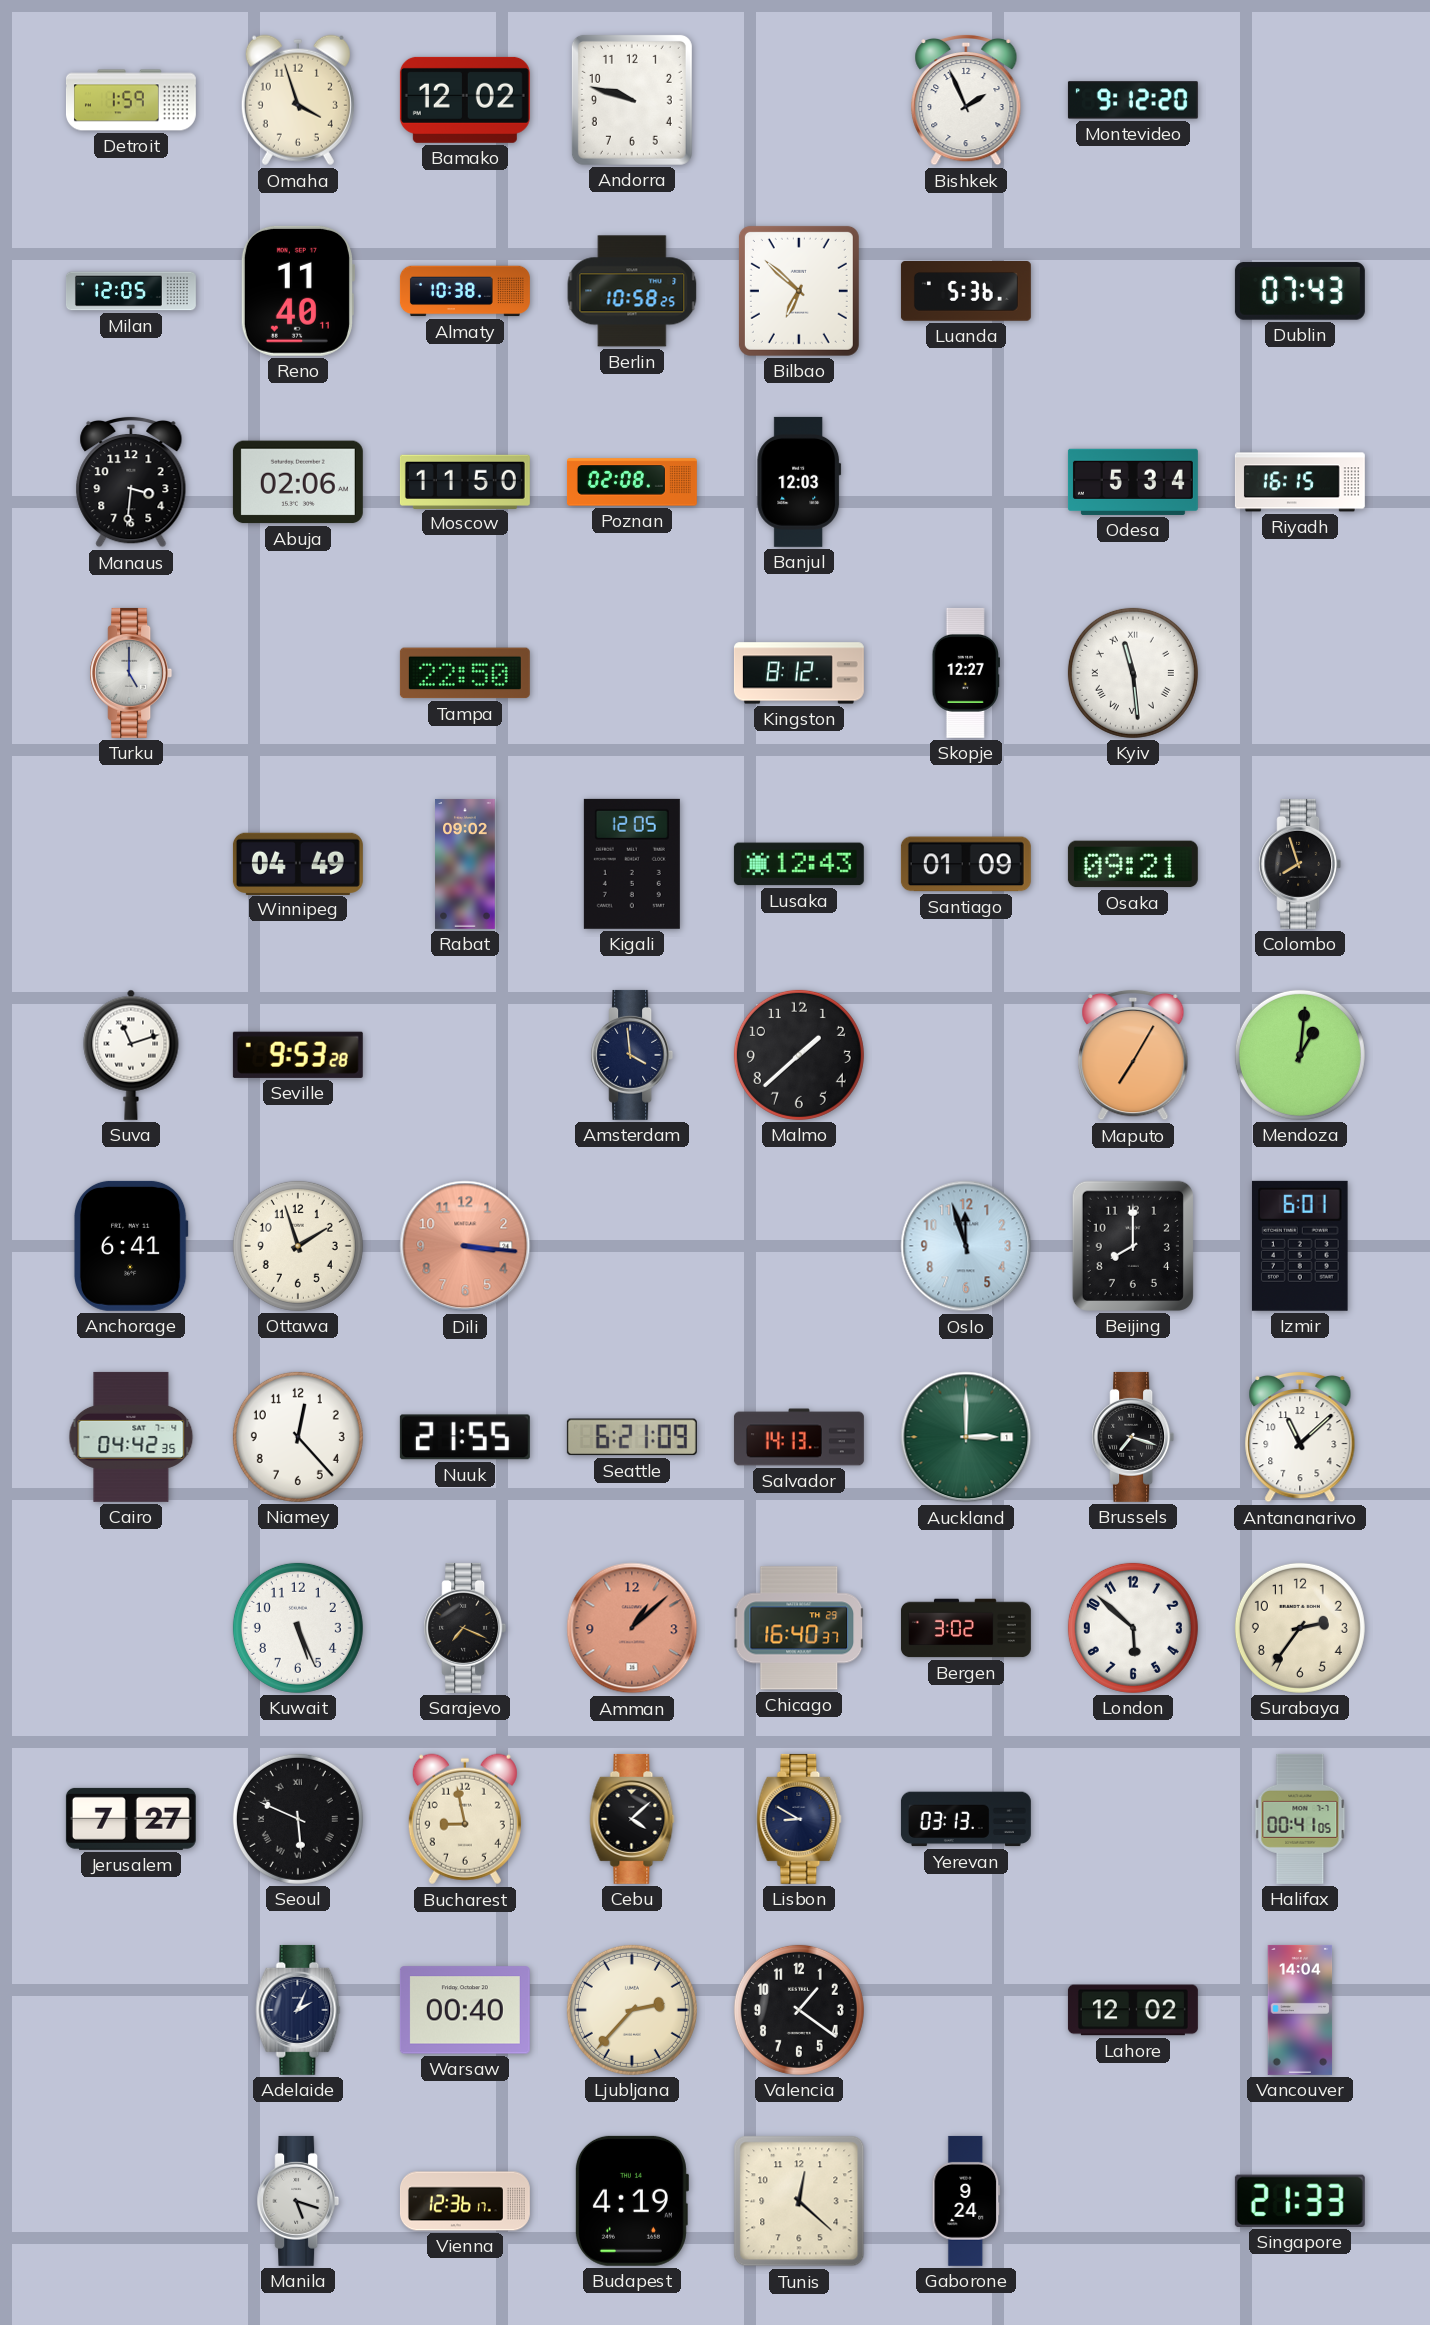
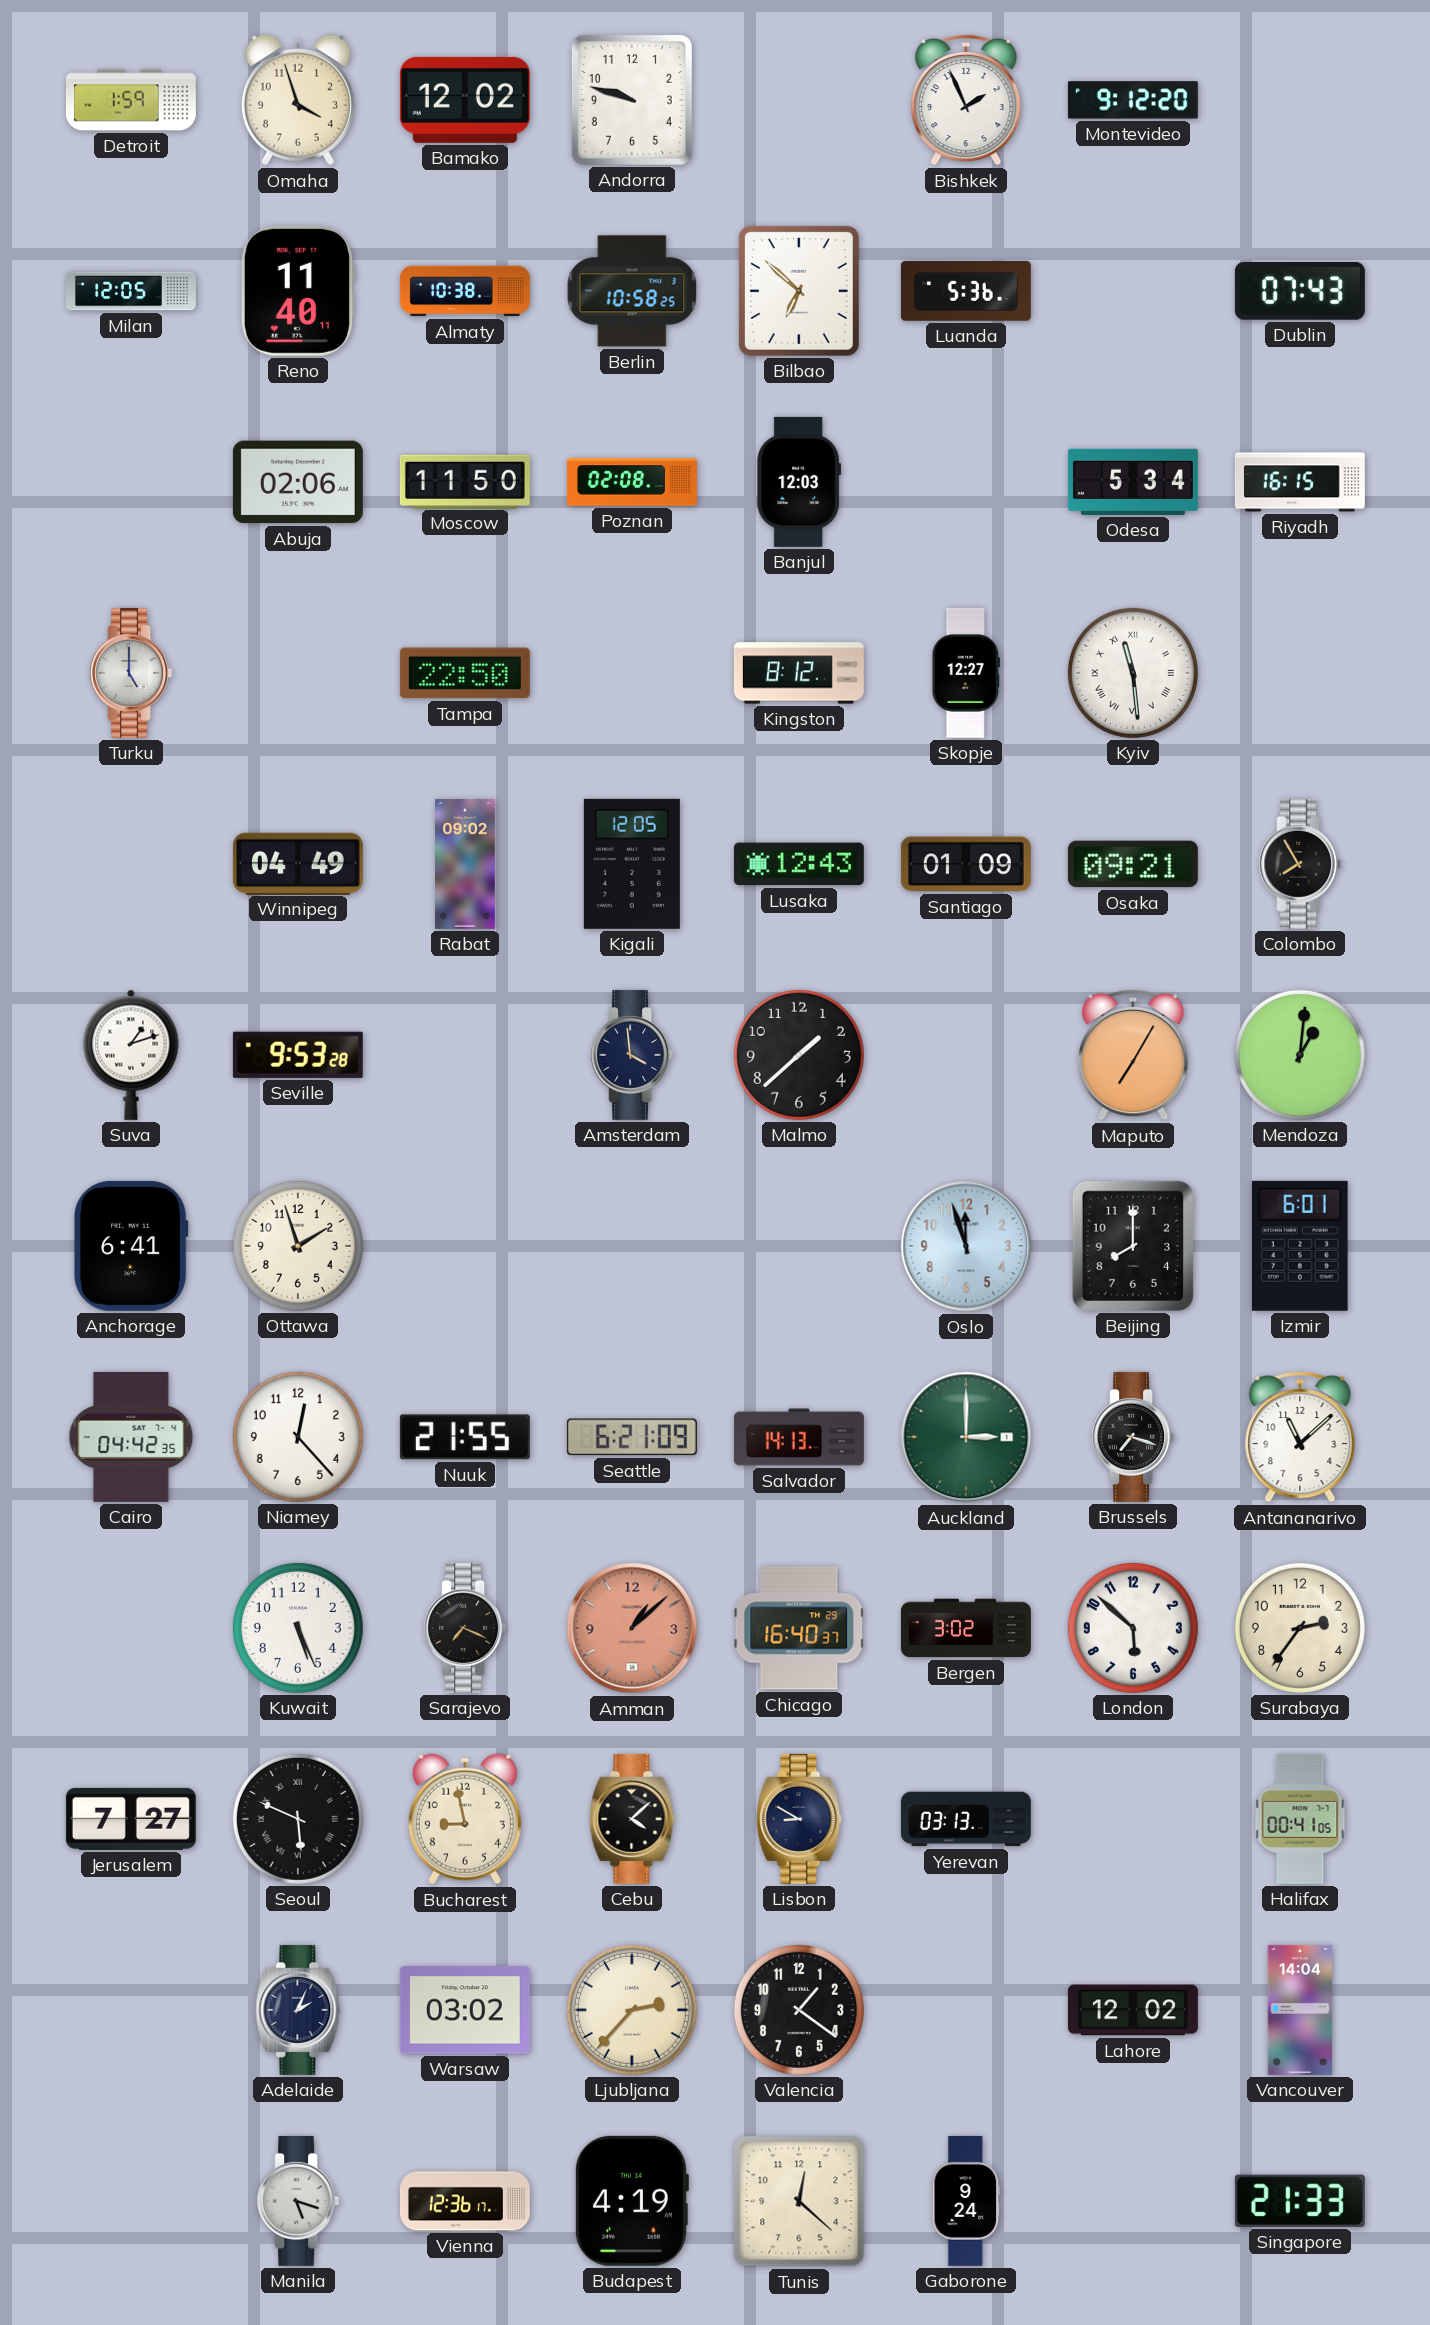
Manaus: 3:31 -> none
Colombo: 7:57 -> 7:55
Suva: 11:12 -> 1:12
Dili: 3:16 -> none
Warsaw: 00:40 -> 03:02
